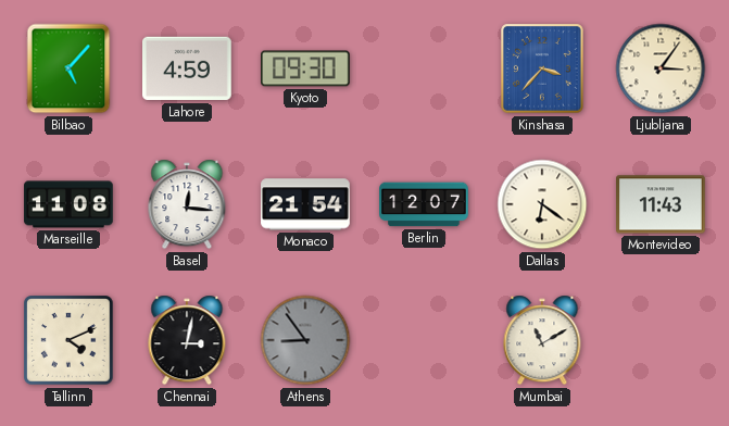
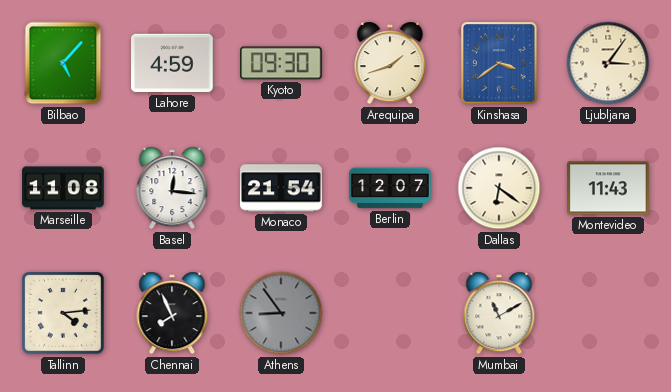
Arequipa: none -> 1:42
Kinshasa: 3:37 -> 3:39
Tallinn: 4:11 -> 4:14
Chennai: 3:02 -> 7:56
